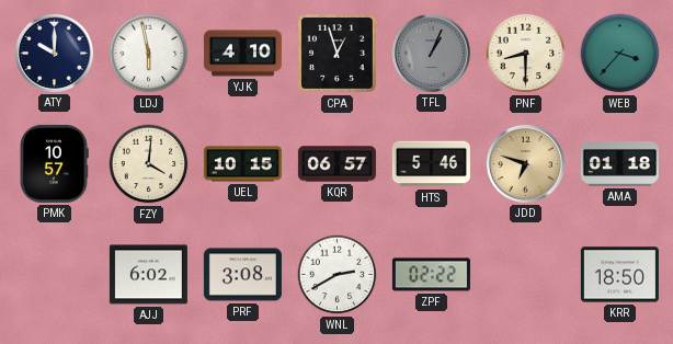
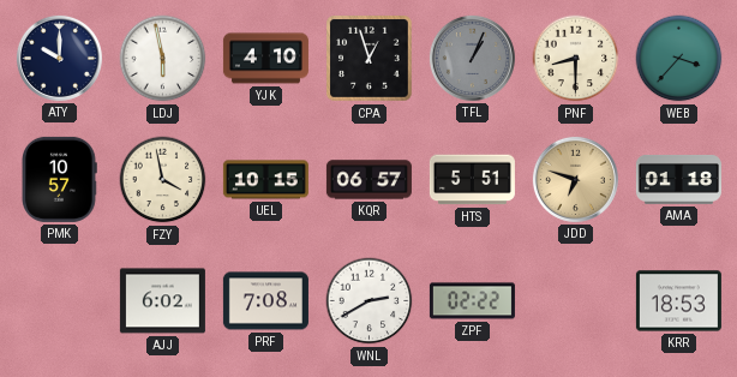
FZY: 4:01 -> 3:58
HTS: 5:46 -> 5:51
PRF: 3:08 -> 7:08
KRR: 18:50 -> 18:53
